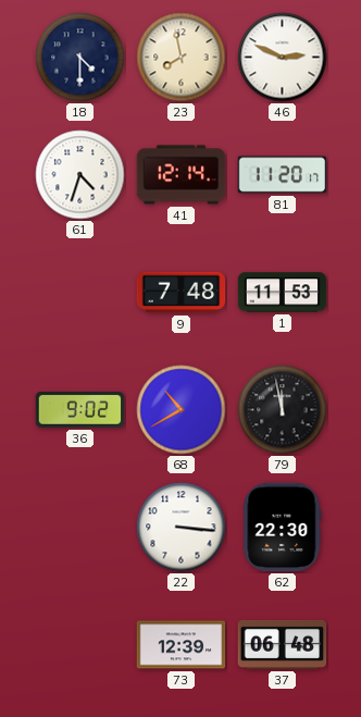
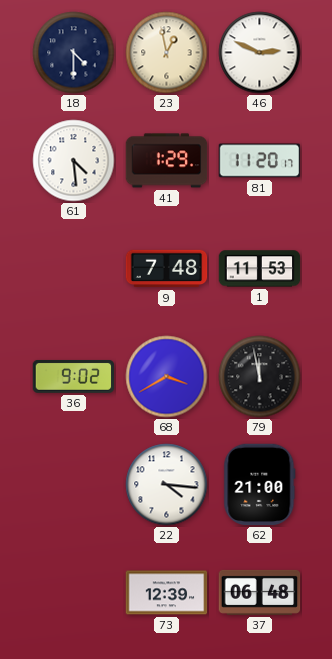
23: 7:58 -> 12:58
61: 4:33 -> 4:29
41: 12:14 -> 1:29
68: 10:40 -> 3:40
22: 3:16 -> 4:16
62: 22:30 -> 21:00
